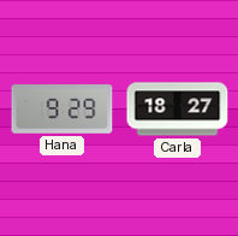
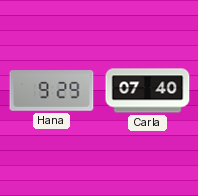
Carla: 18:27 -> 07:40
